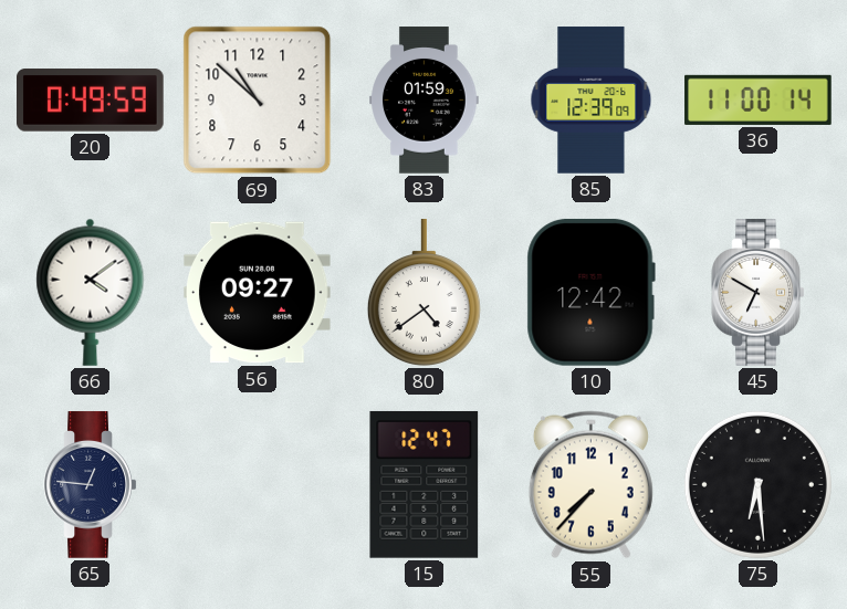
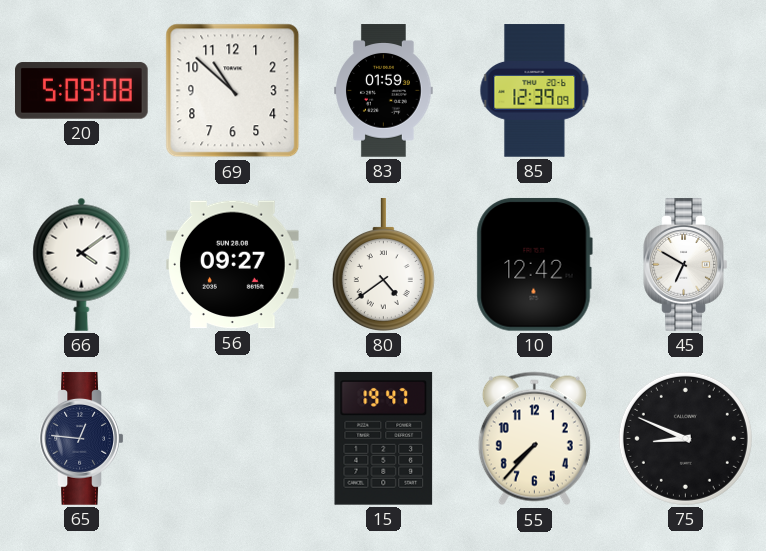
20: 0:49 -> 5:09
36: 11:00 -> none
15: 12:47 -> 19:47
75: 6:29 -> 8:49
